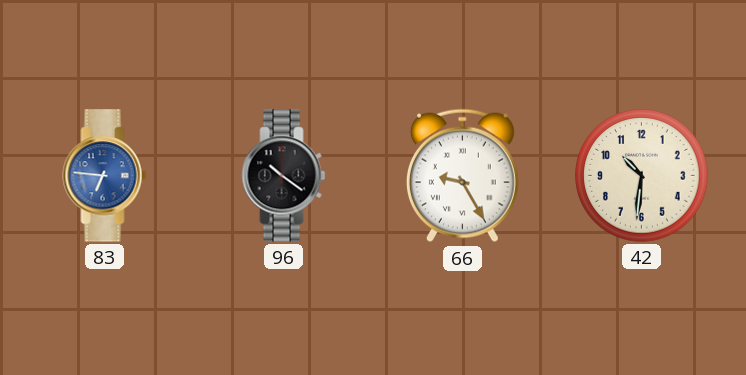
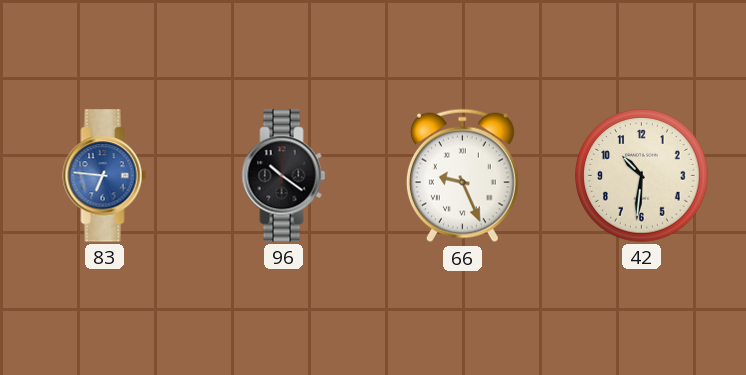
66: 9:25 -> 9:26
